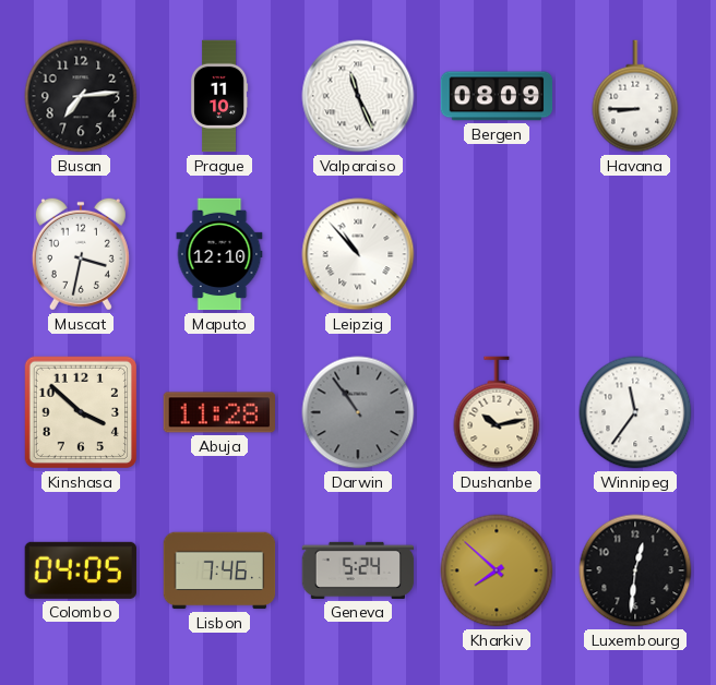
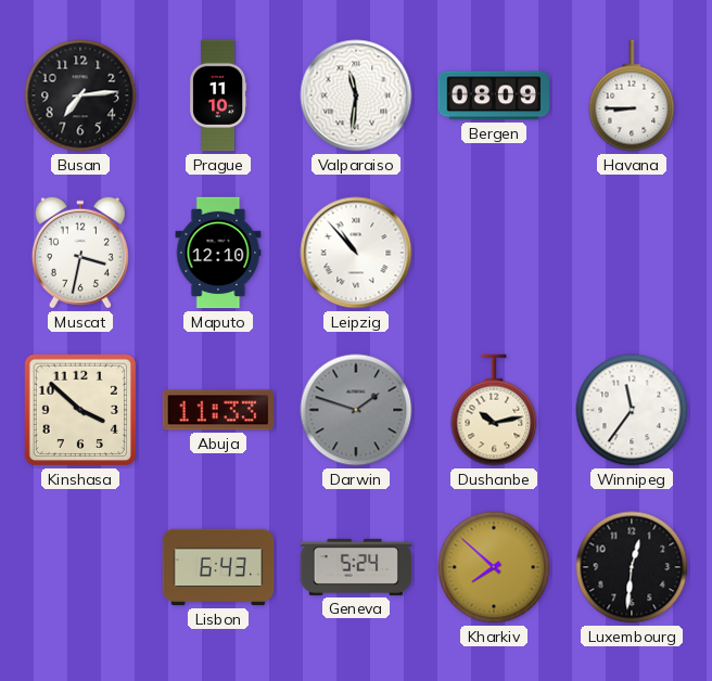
Valparaiso: 11:26 -> 11:31
Abuja: 11:28 -> 11:33
Darwin: 10:54 -> 1:48
Colombo: 04:05 -> none
Lisbon: 7:46 -> 6:43
